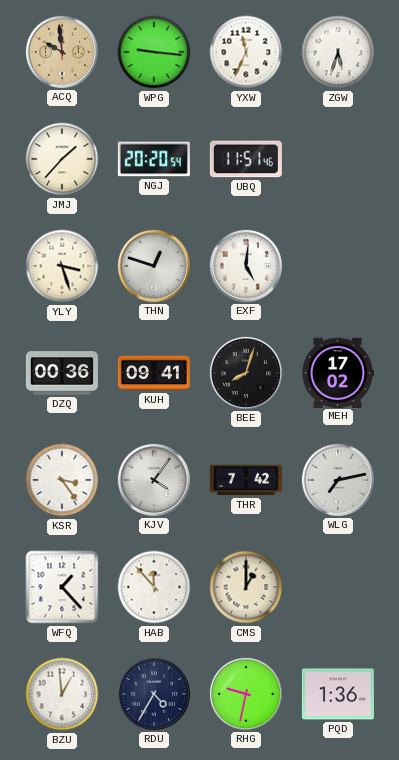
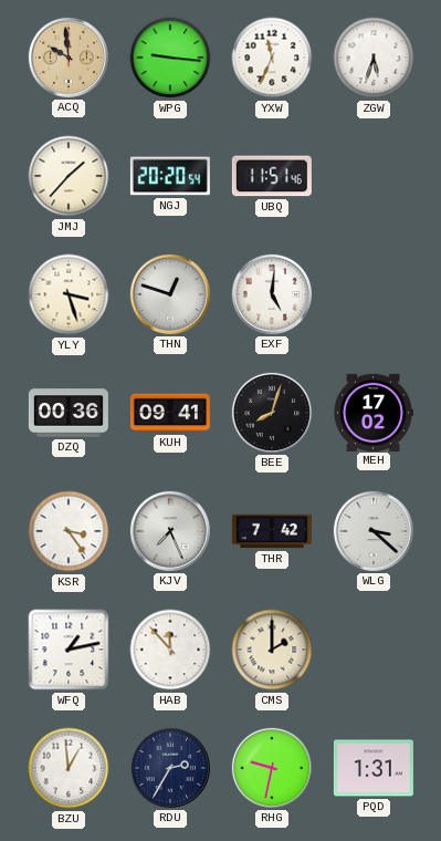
KJV: 4:06 -> 7:26
WLG: 7:13 -> 3:22
WFQ: 1:23 -> 1:13
CMS: 1:00 -> 2:00
RDU: 4:35 -> 2:35
PQD: 1:36 -> 1:31
